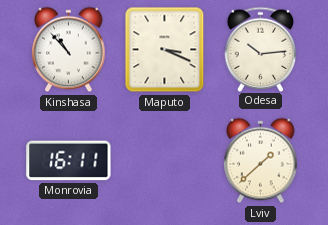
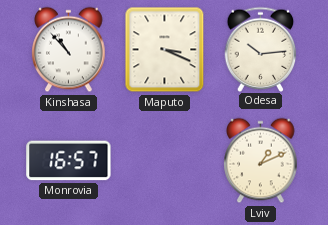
Monrovia: 16:11 -> 16:57
Lviv: 1:38 -> 1:11
